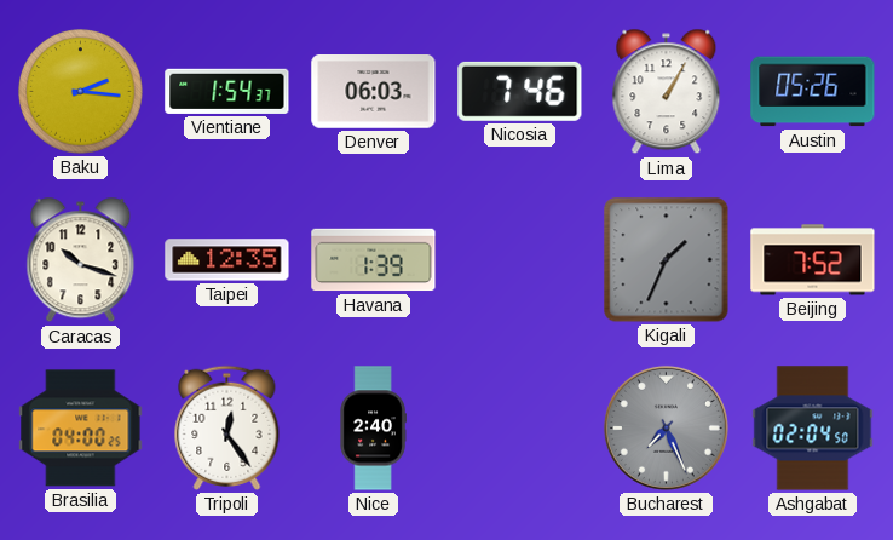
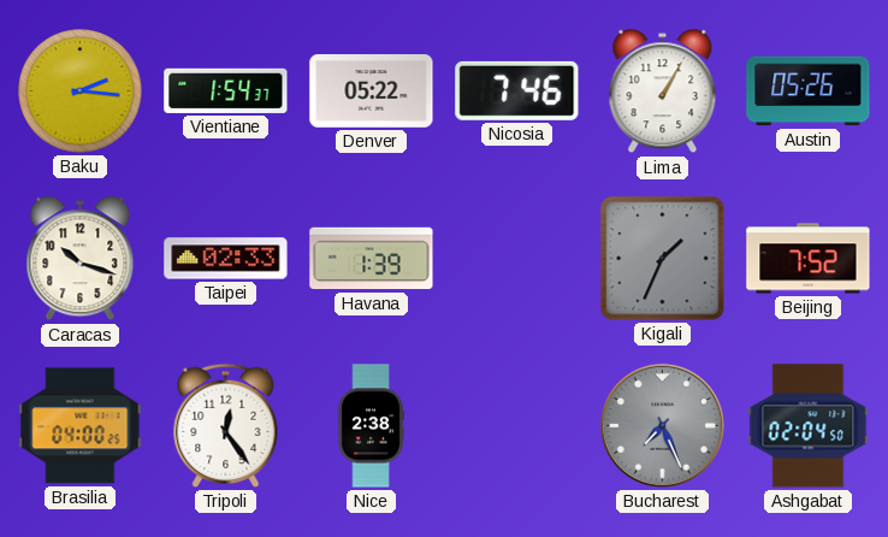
Denver: 06:03 -> 05:22
Taipei: 12:35 -> 02:33
Nice: 2:40 -> 2:38
